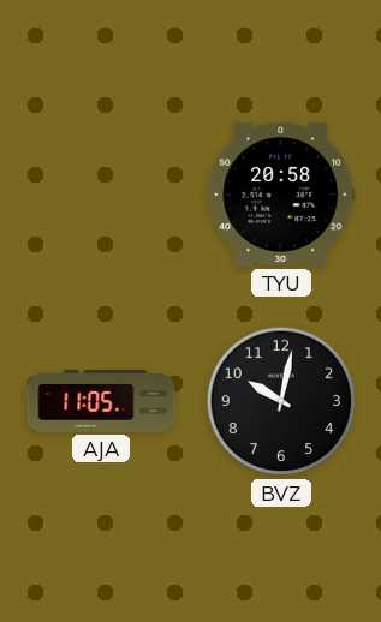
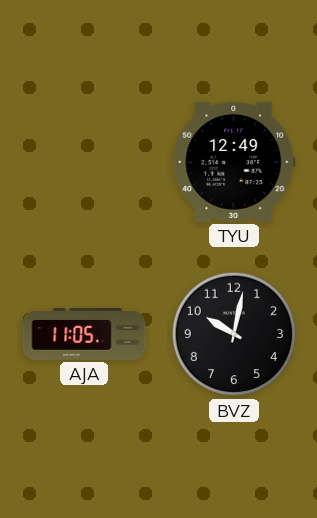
TYU: 20:58 -> 12:49
